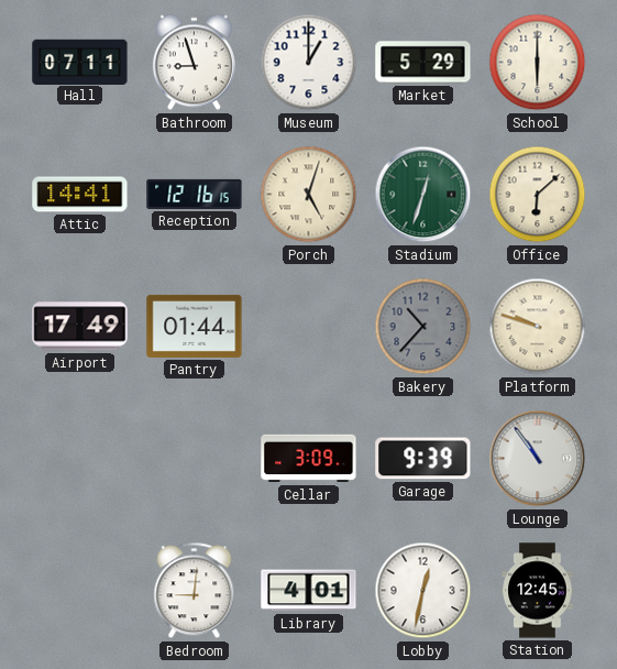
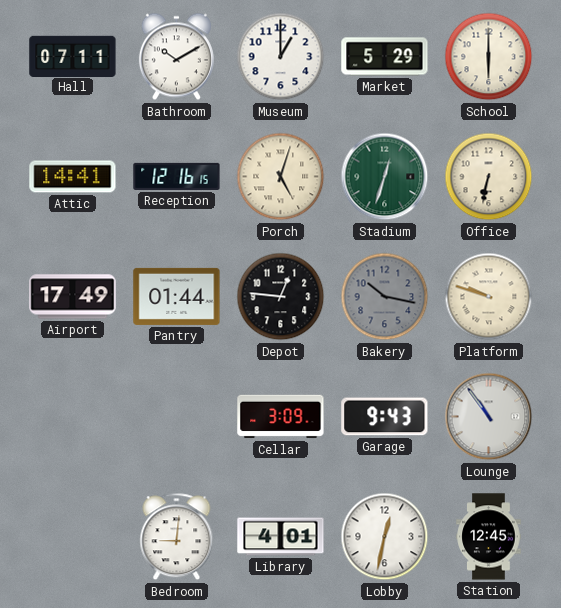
Bathroom: 8:57 -> 10:10
Office: 6:08 -> 6:32
Depot: none -> 12:46
Bakery: 10:37 -> 10:17
Garage: 9:39 -> 9:43
